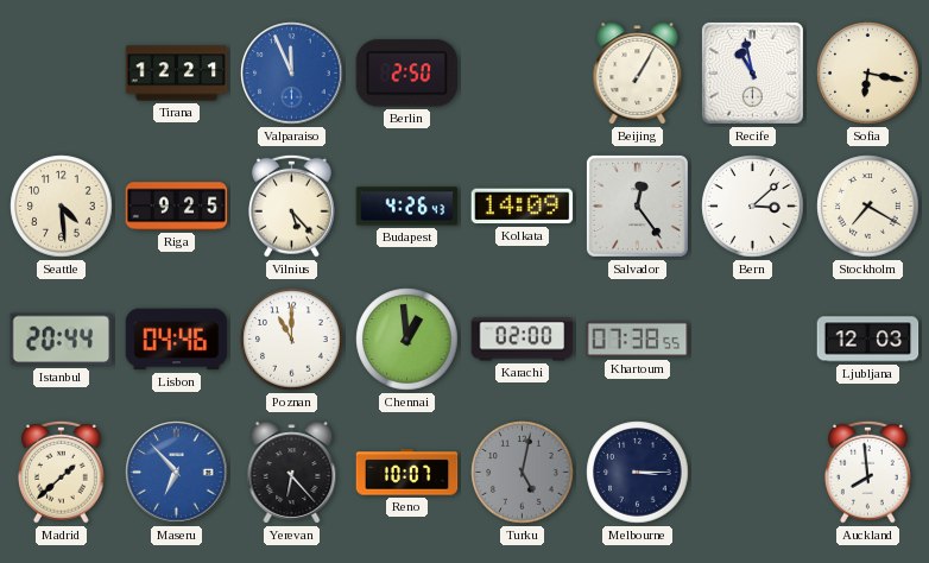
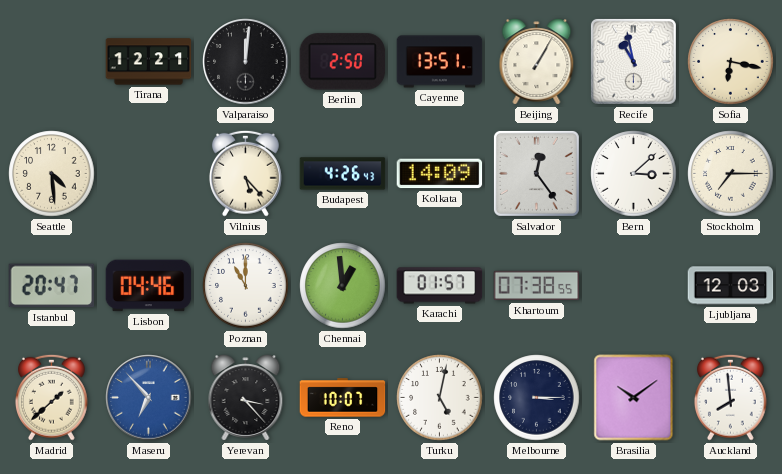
Valparaiso: 11:56 -> 12:01
Valparaiso dial: blue -> black
Cayenne: none -> 13:51
Riga: 9:25 -> none
Stockholm: 7:20 -> 7:15
Istanbul: 20:44 -> 20:47
Karachi: 02:00 -> 01:57
Yerevan: 6:23 -> 3:23
Turku dial: grey -> white
Brasilia: none -> 10:09
